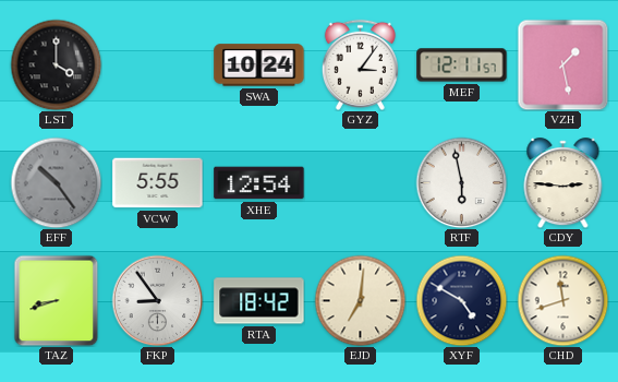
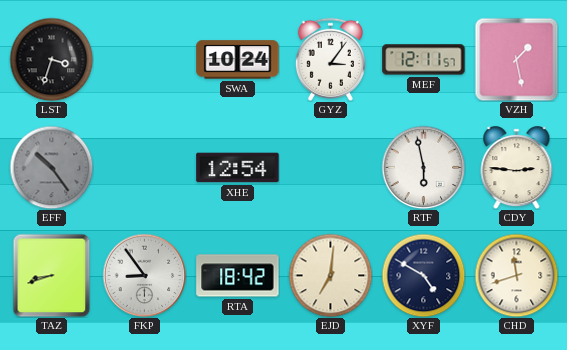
LST: 4:00 -> 3:33
VCW: 5:55 -> none
